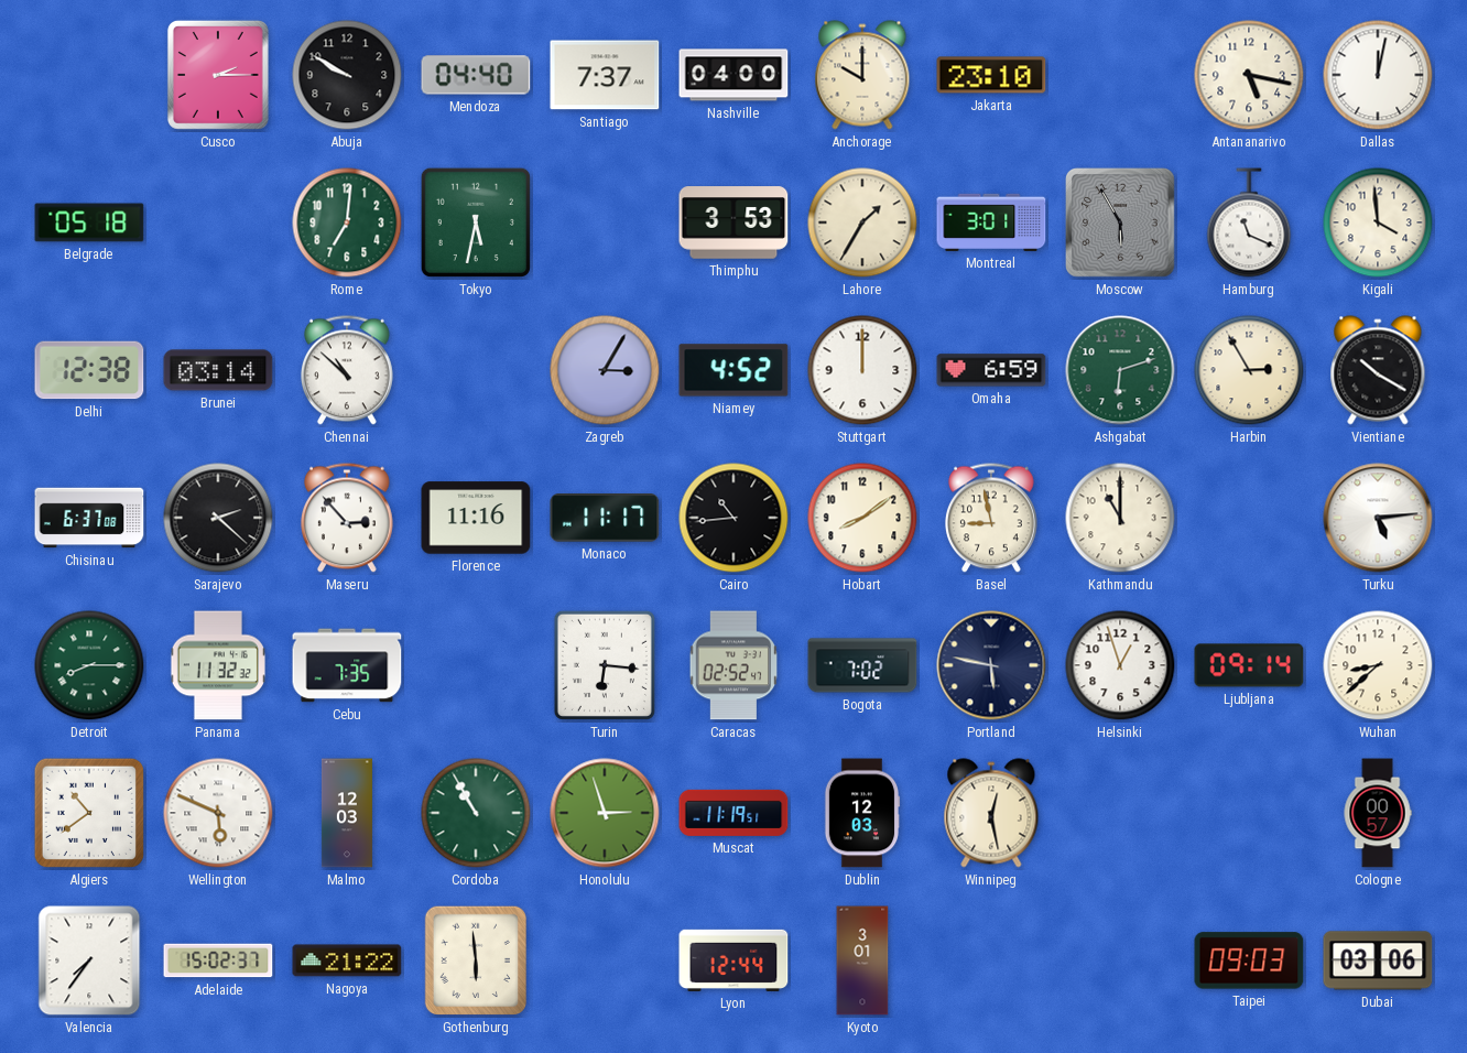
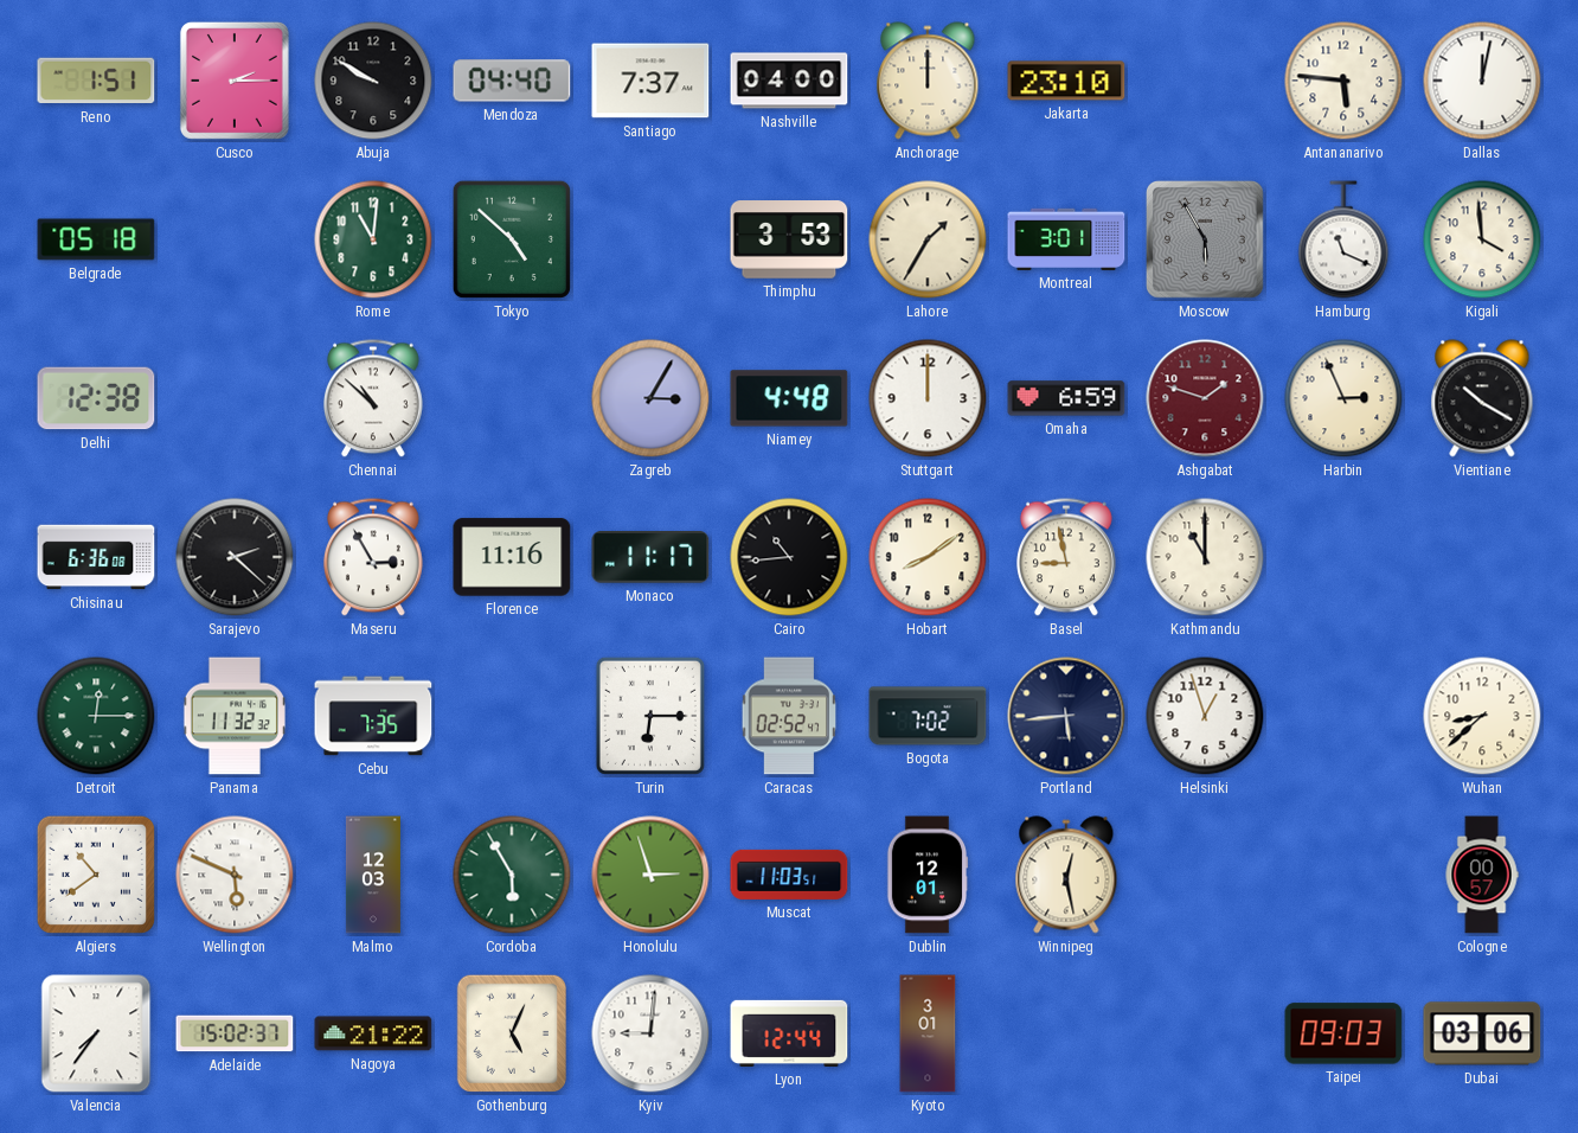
Reno: none -> 1:51
Anchorage: 10:00 -> 12:00
Antananarivo: 5:17 -> 5:46
Rome: 7:01 -> 11:01
Tokyo: 5:32 -> 4:52
Brunei: 03:14 -> none
Niamey: 4:52 -> 4:48
Ashgabat: 6:12 -> 1:48
Ashgabat dial: green -> burgundy
Harbin: 2:55 -> 2:56
Chisinau: 6:37 -> 6:36
Maseru: 2:53 -> 2:55
Turku: 5:14 -> none
Detroit: 8:15 -> 12:15
Turin: 6:16 -> 6:15
Portland: 5:47 -> 5:44
Ljubljana: 09:14 -> none
Cordoba: 10:55 -> 5:55
Muscat: 11:19 -> 11:03
Dublin: 12:03 -> 12:01
Gothenburg: 5:59 -> 5:04
Kyiv: none -> 9:01
